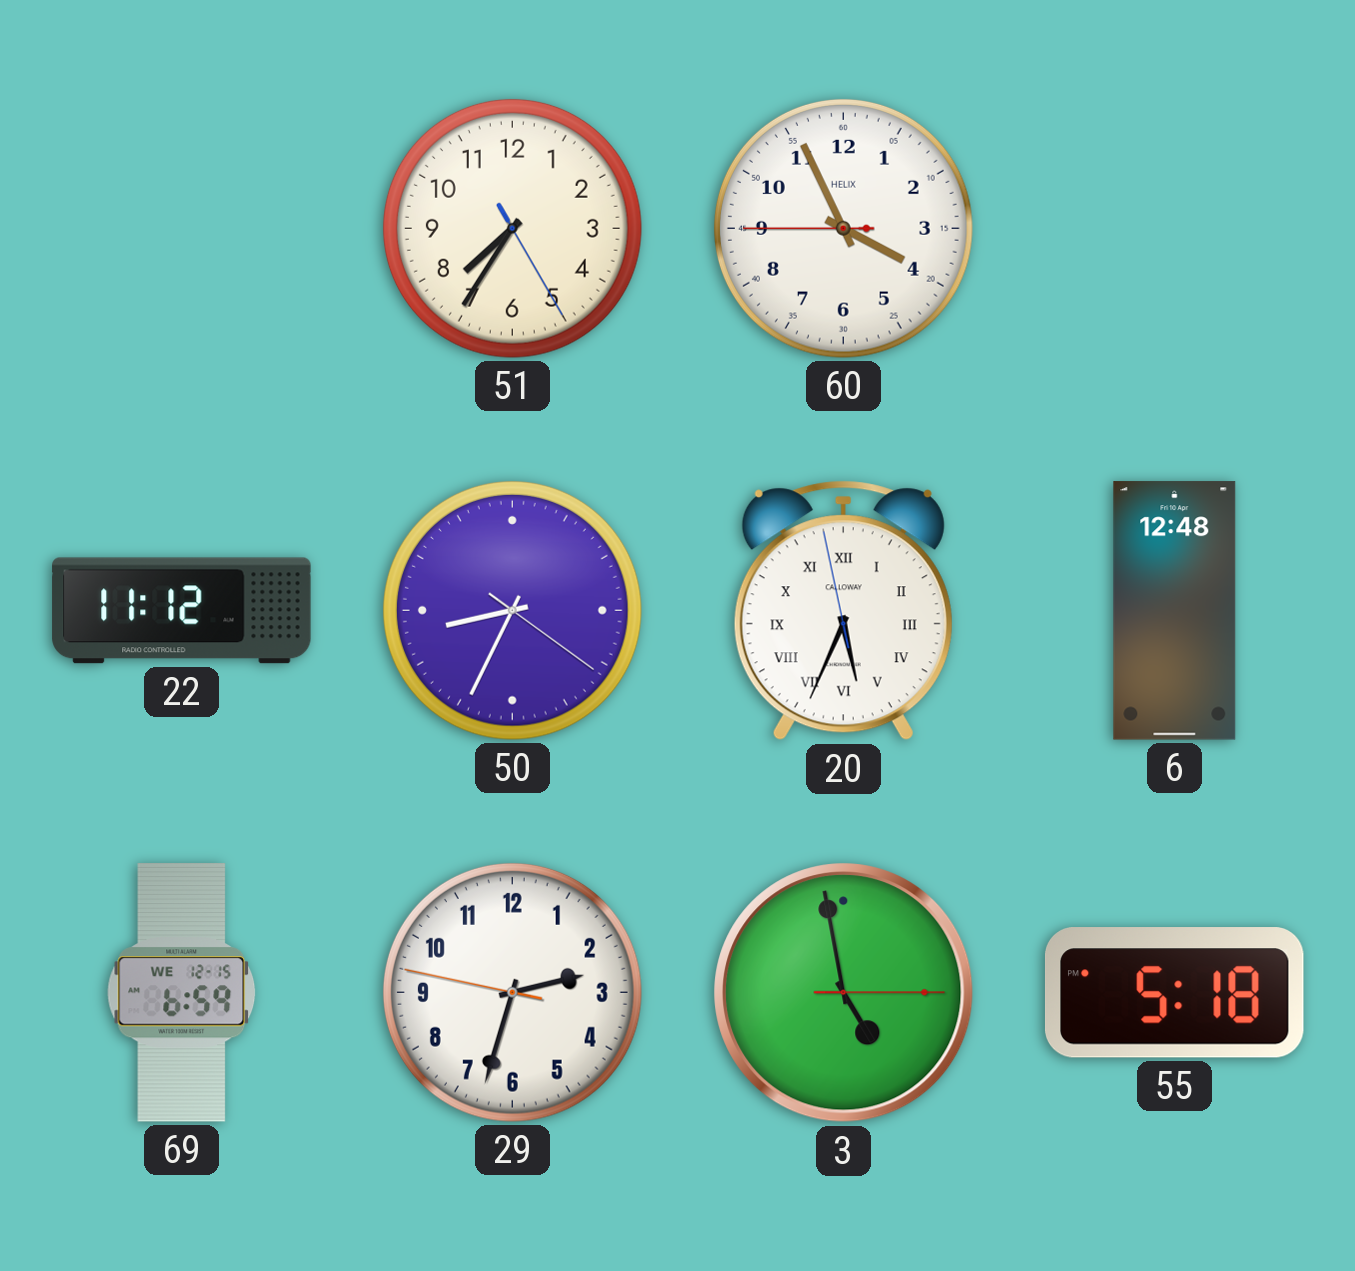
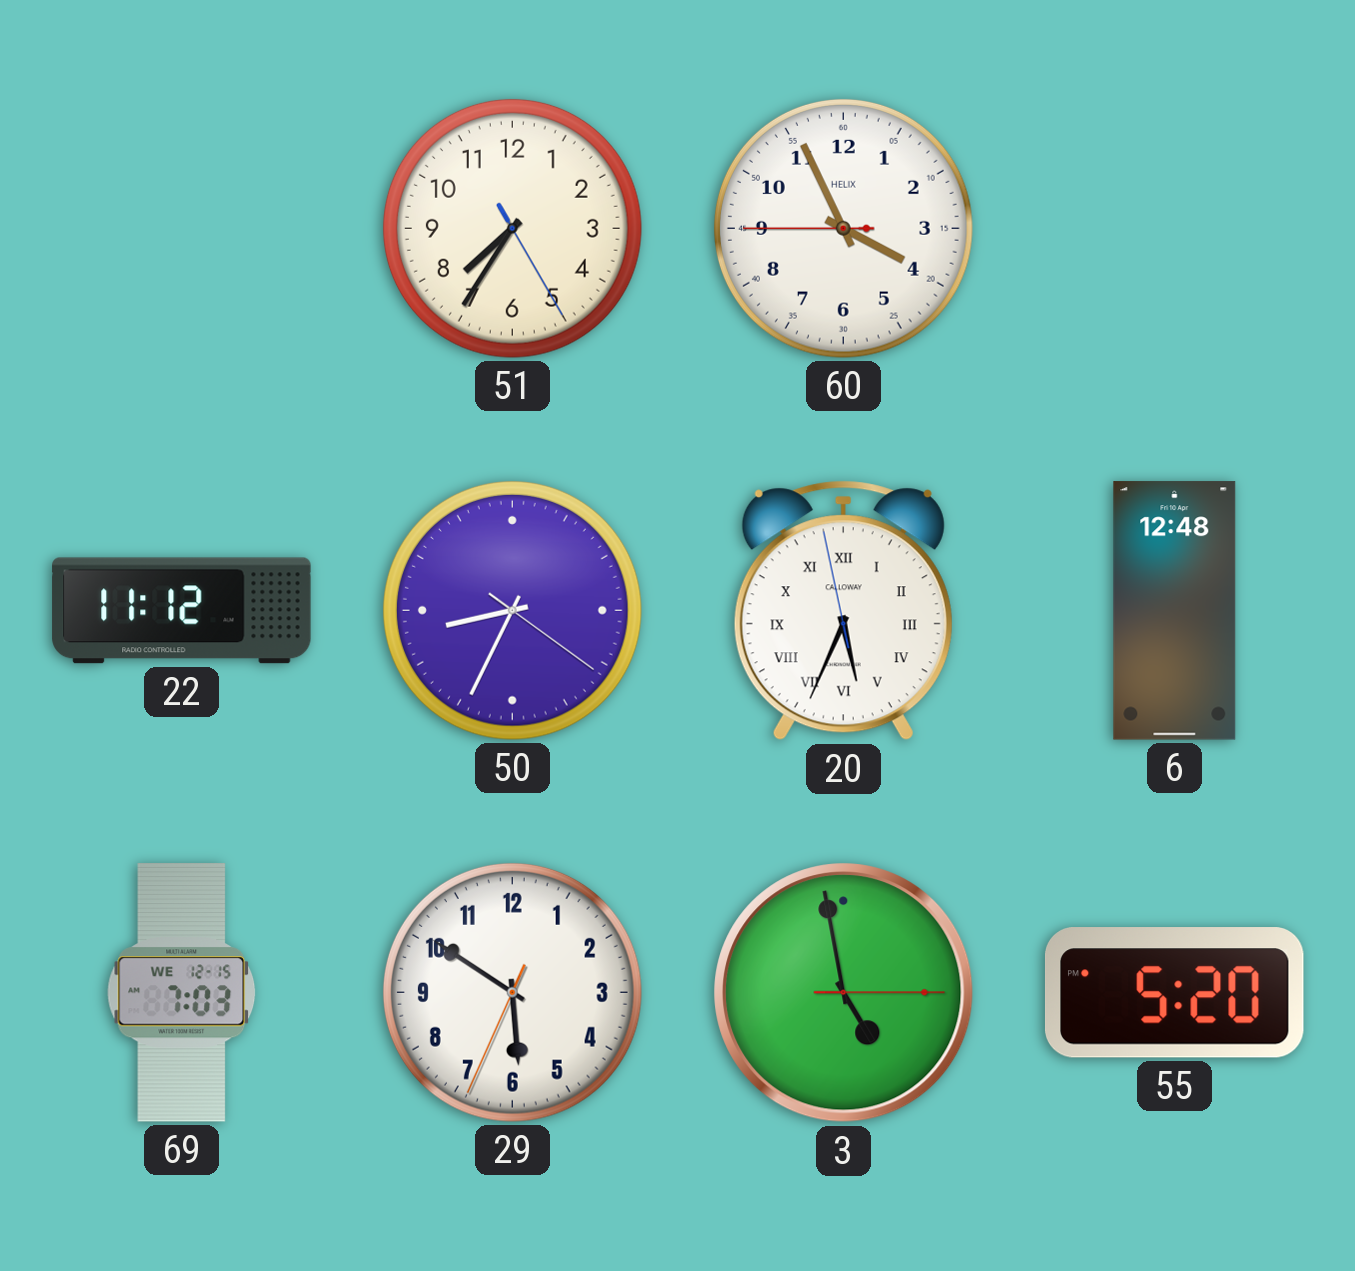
69: 6:59 -> 7:03
29: 2:32 -> 5:50
55: 5:18 -> 5:20
